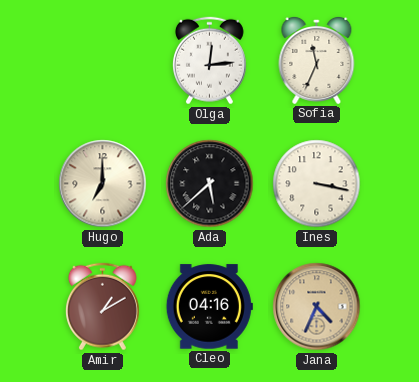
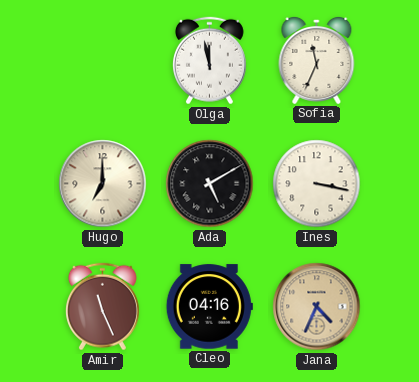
Olga: 12:14 -> 11:58
Ada: 5:38 -> 5:10
Amir: 1:10 -> 11:26
